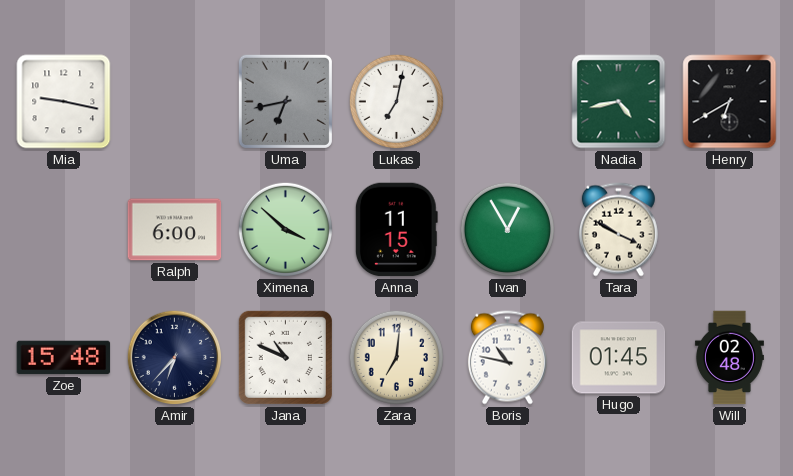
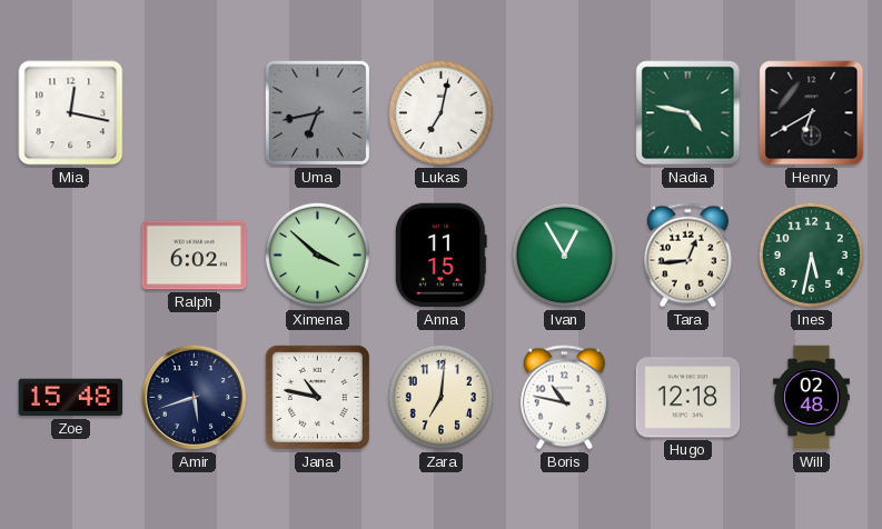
Mia: 9:17 -> 12:17
Nadia: 4:43 -> 4:47
Ralph: 6:00 -> 6:02
Tara: 3:50 -> 12:44
Ines: none -> 5:32
Amir: 6:37 -> 5:42
Jana: 10:49 -> 10:47
Hugo: 01:45 -> 12:18
